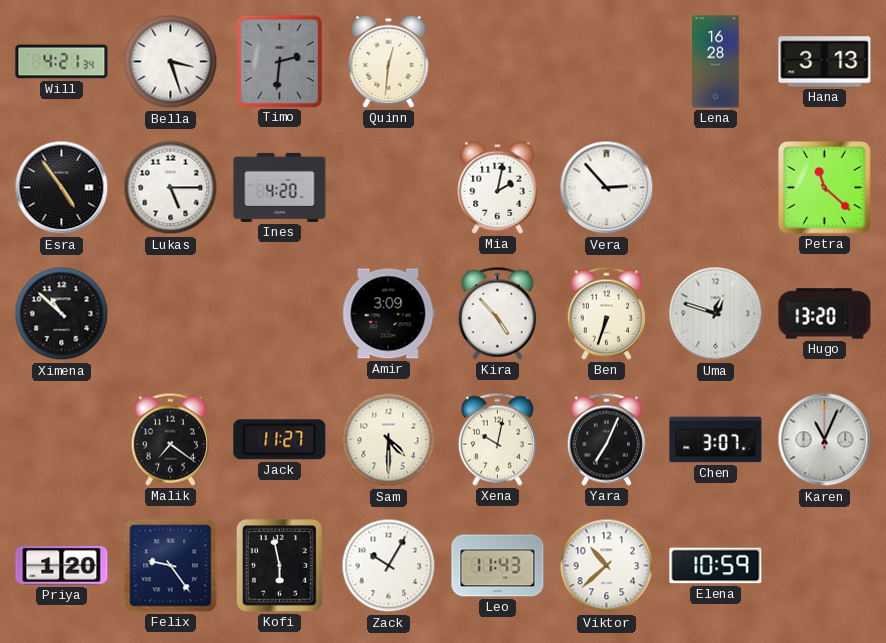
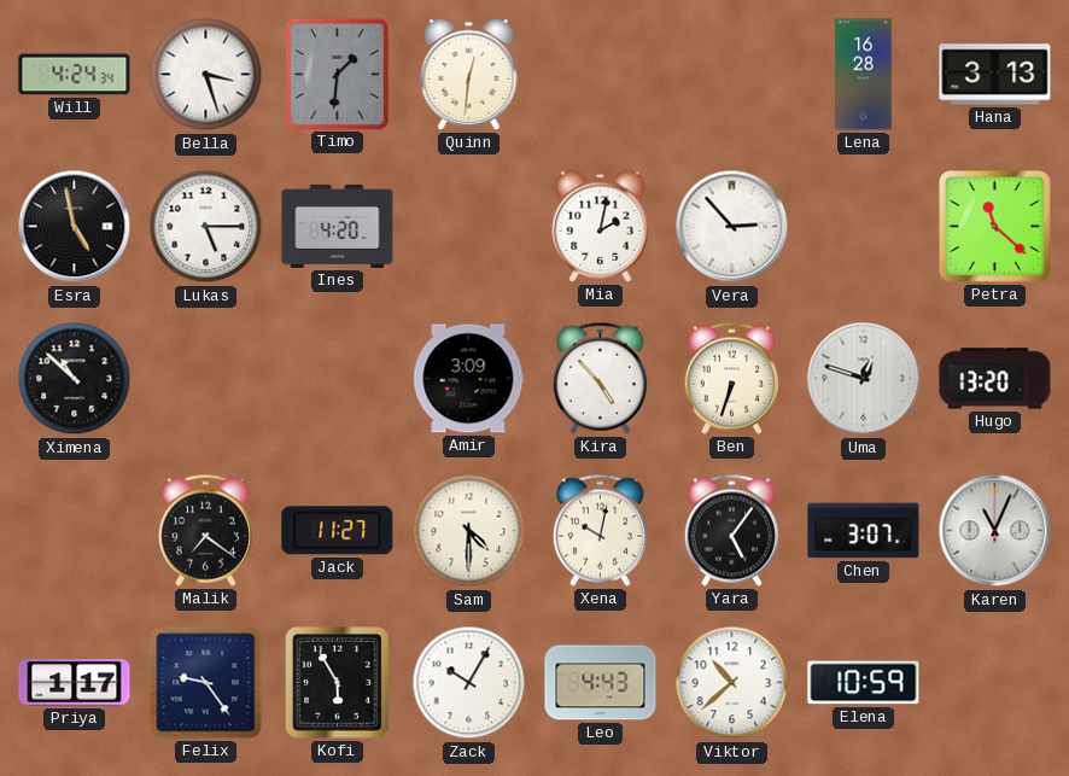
Will: 4:21 -> 4:24
Timo: 2:31 -> 1:31
Esra: 4:54 -> 4:58
Yara: 7:04 -> 5:06
Priya: 1:20 -> 1:17
Kofi: 5:58 -> 5:55
Leo: 11:43 -> 4:43
